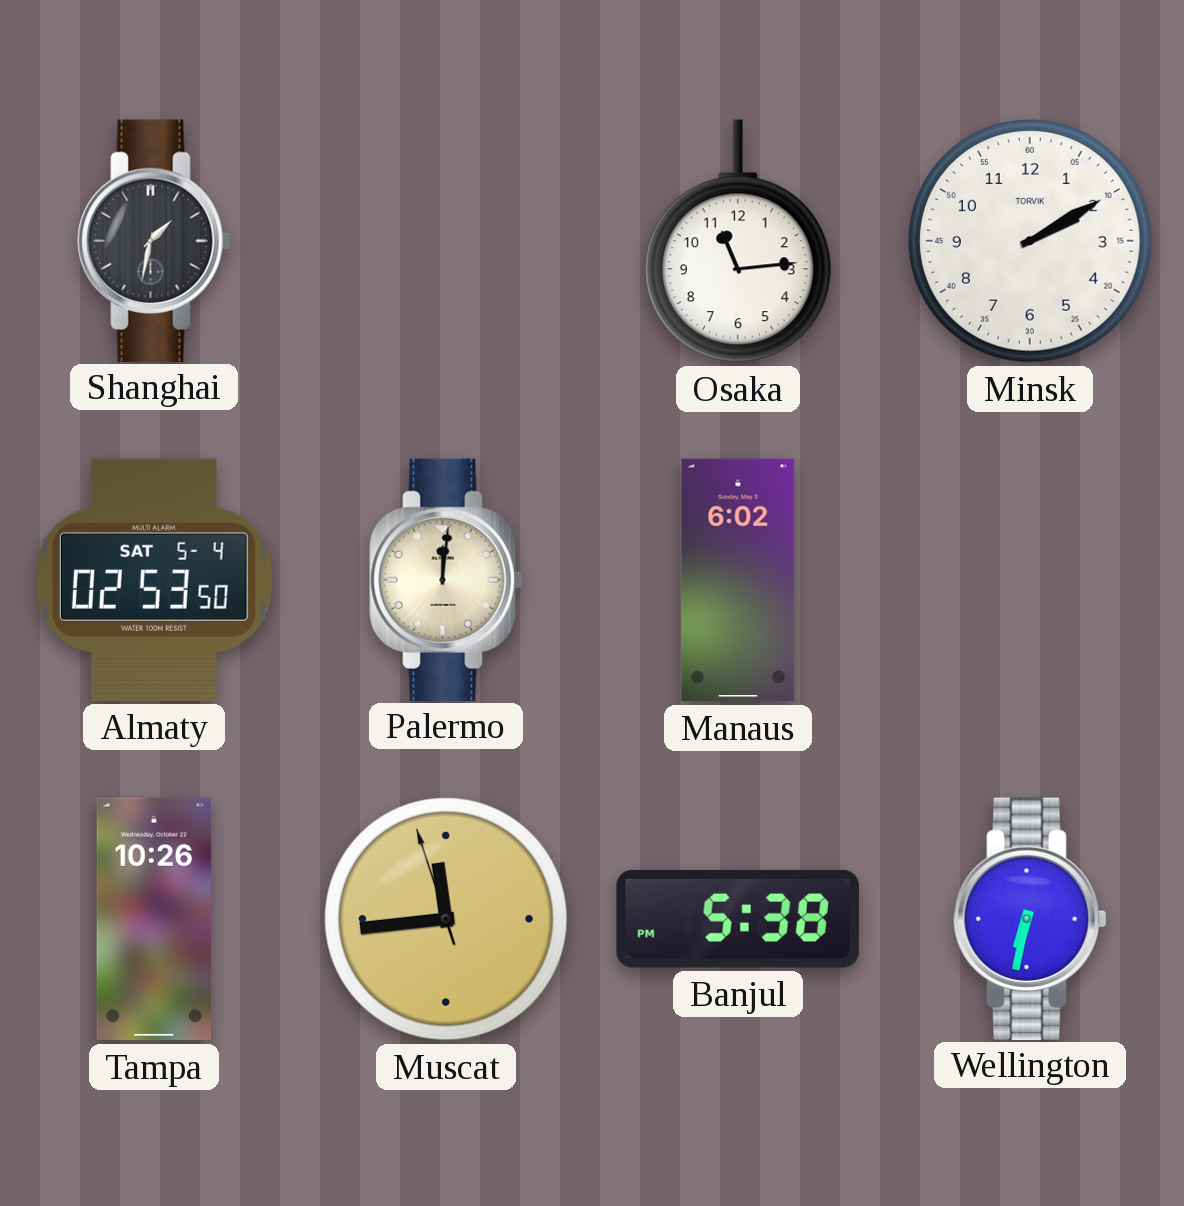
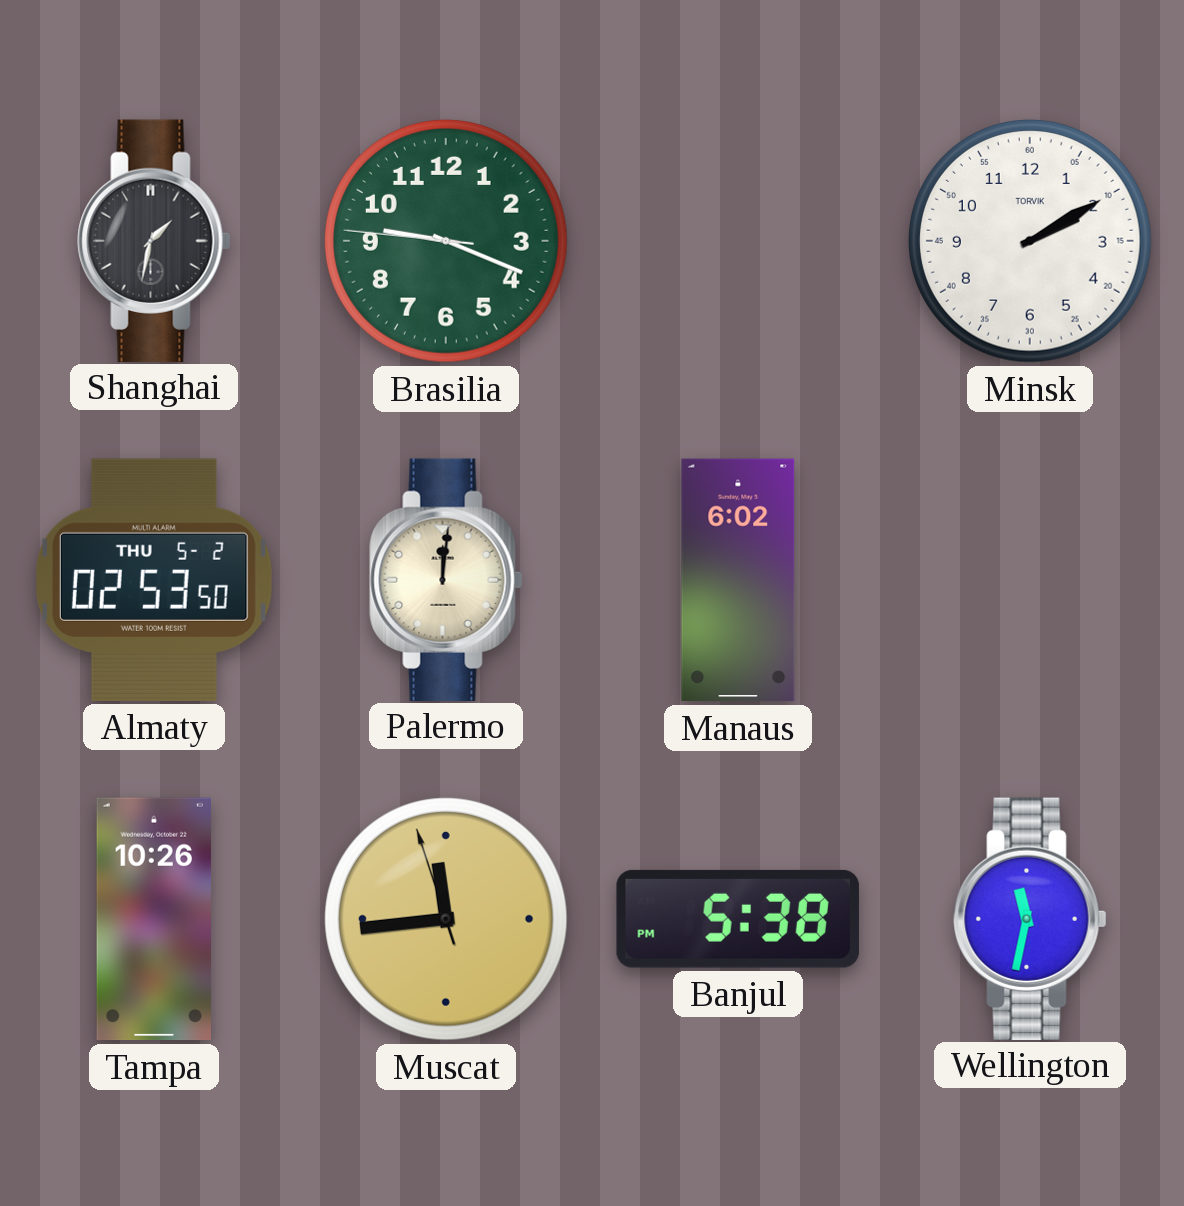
Brasilia: none -> 9:18
Osaka: 11:14 -> none
Almaty date: SAT 5-4 -> THU 5-2
Wellington: 6:32 -> 11:32
